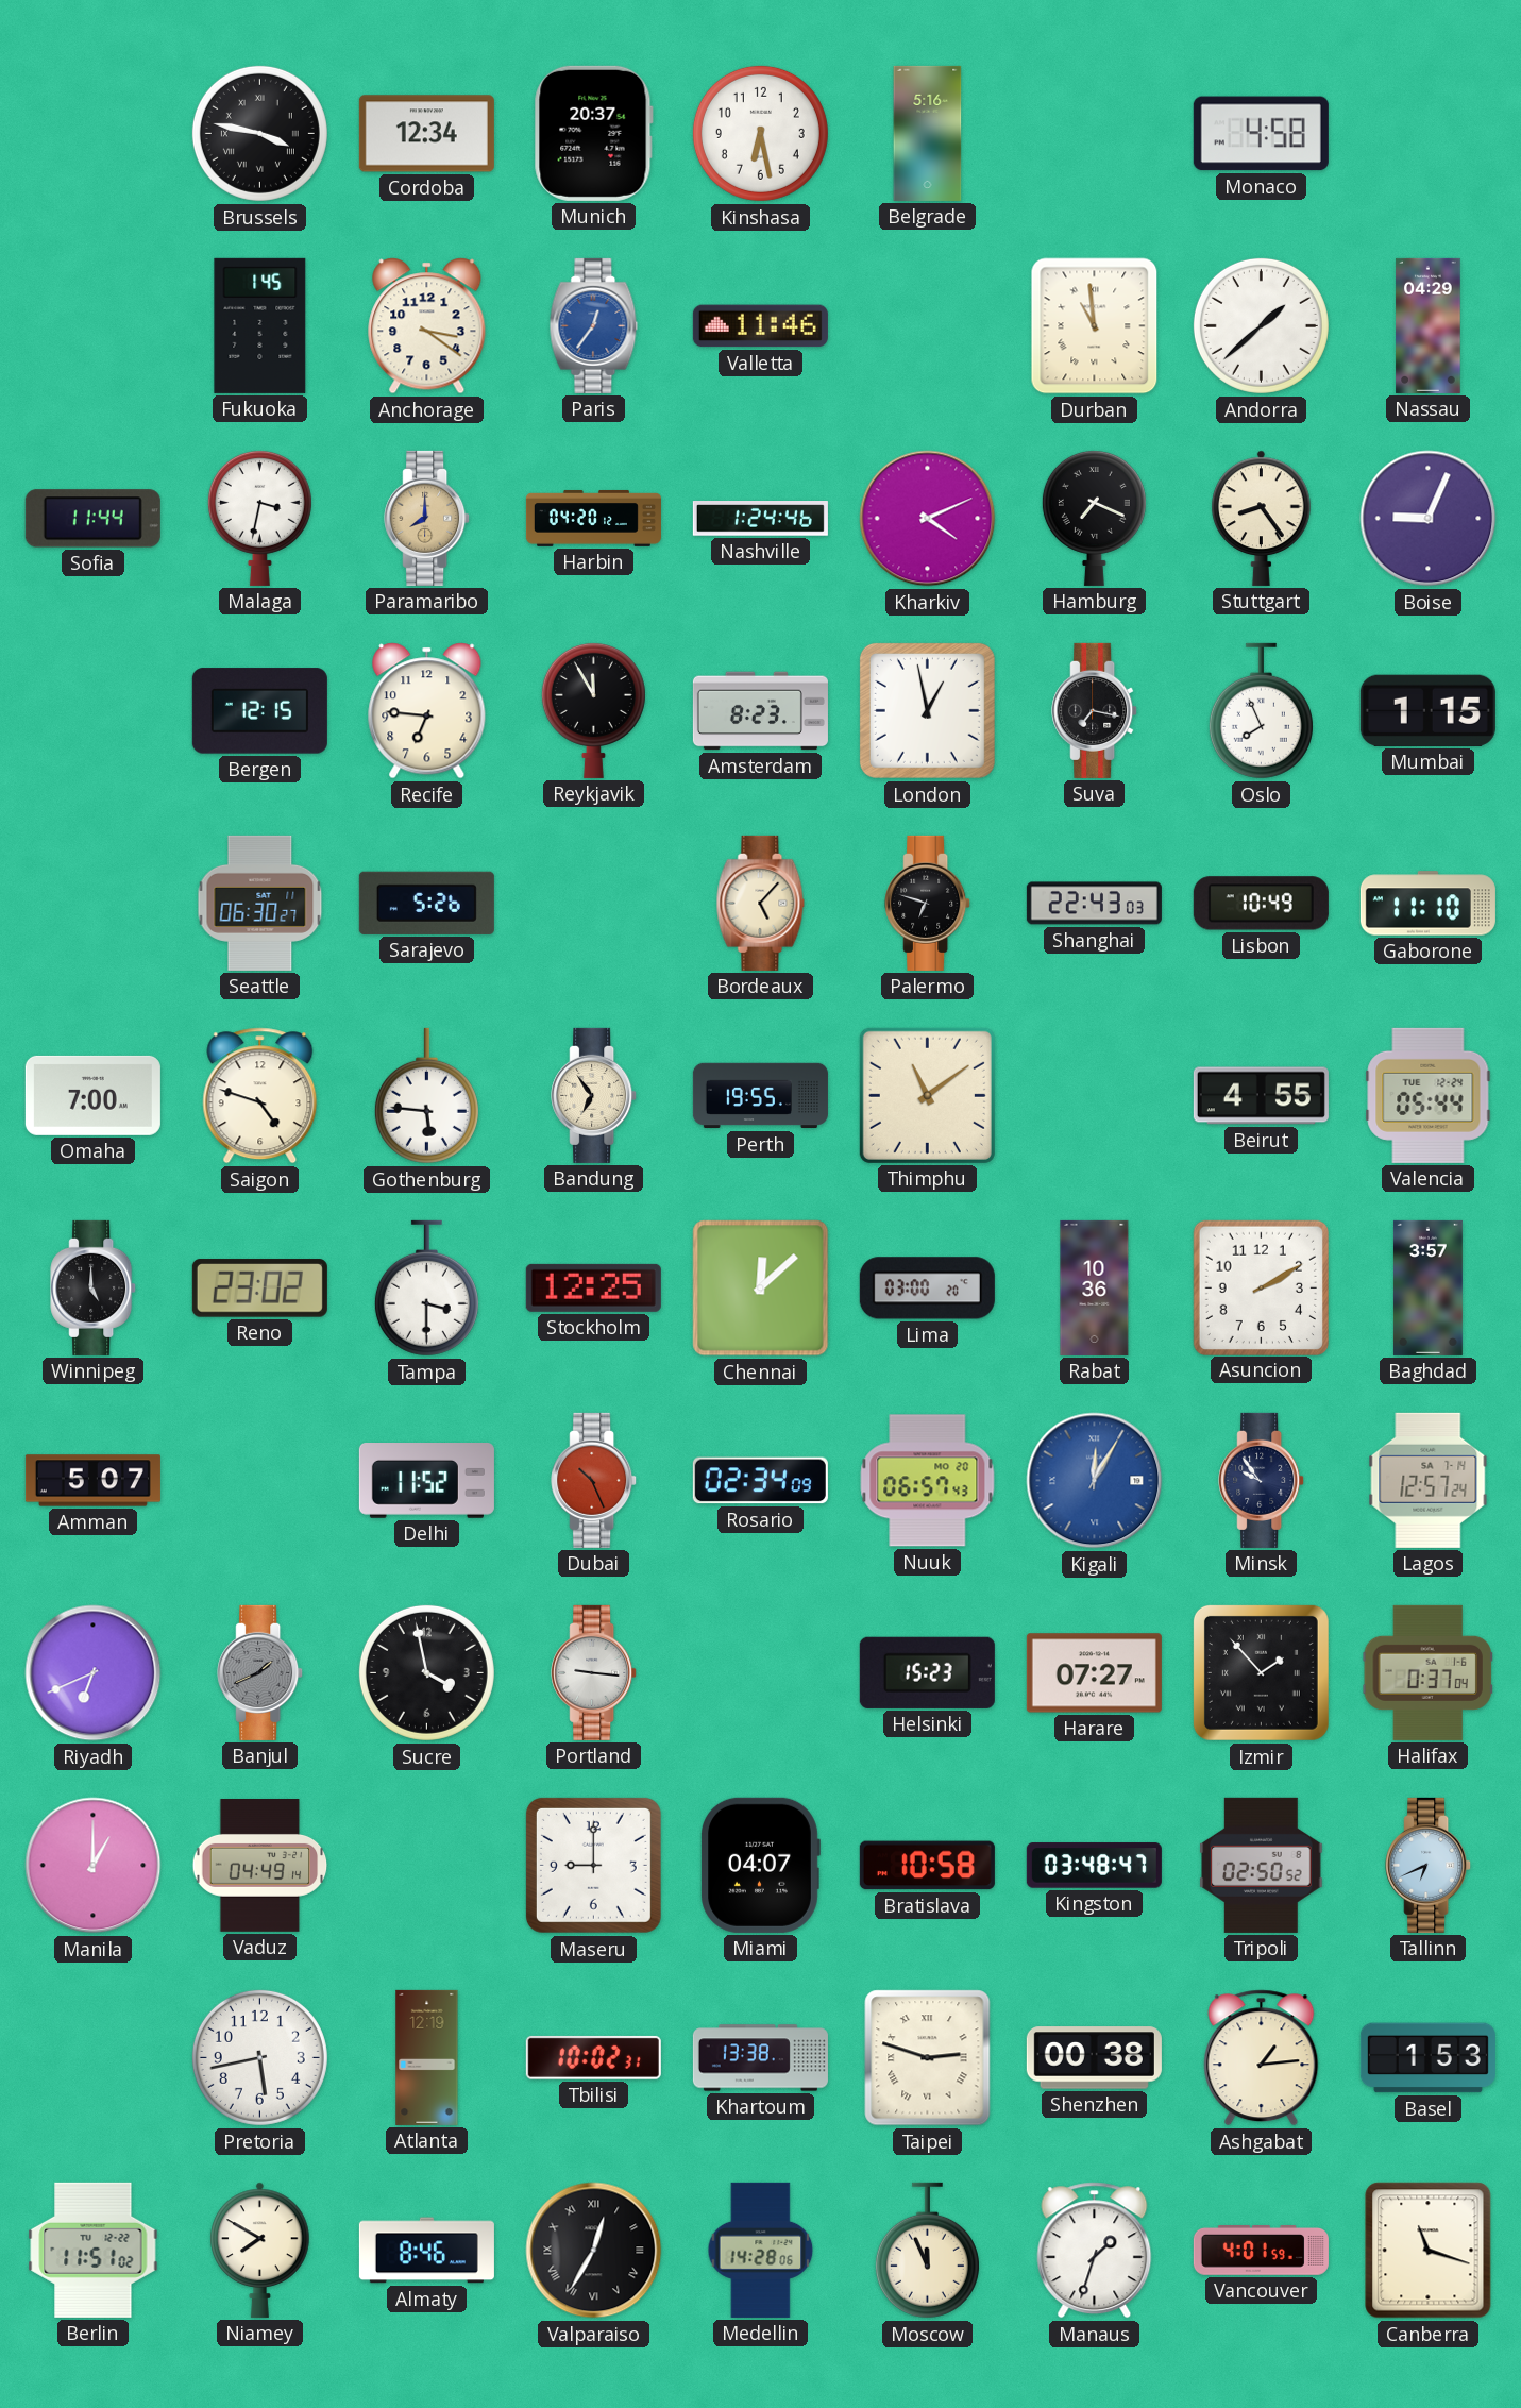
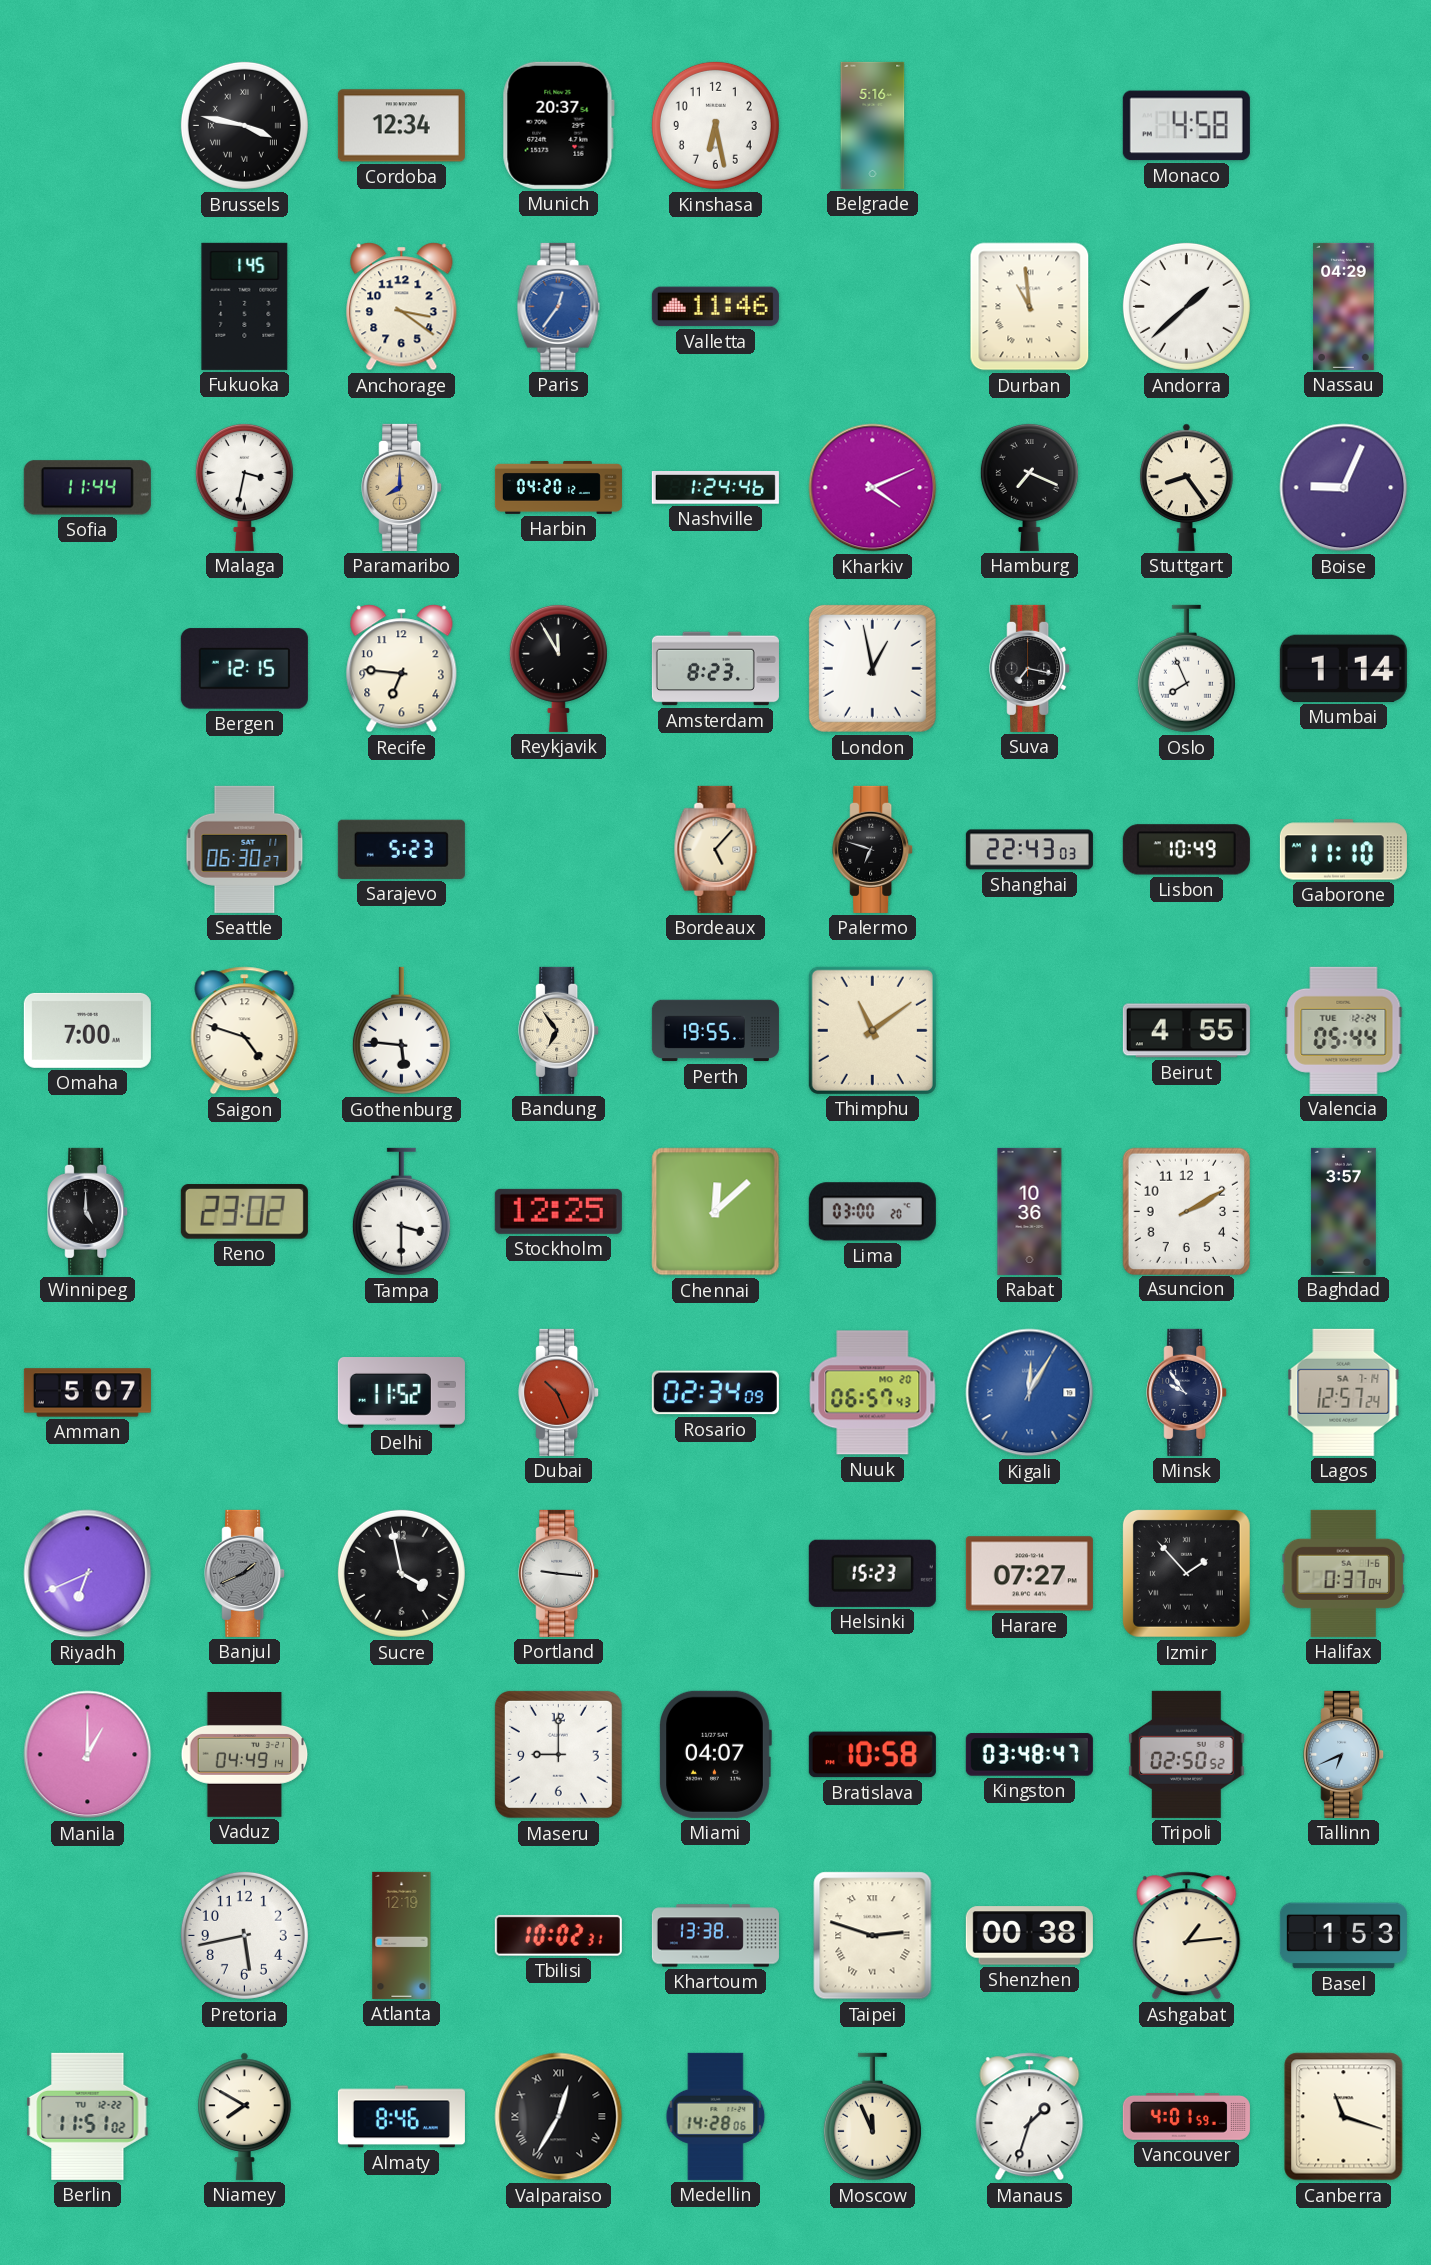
Mumbai: 1:15 -> 1:14
Sarajevo: 5:26 -> 5:23
